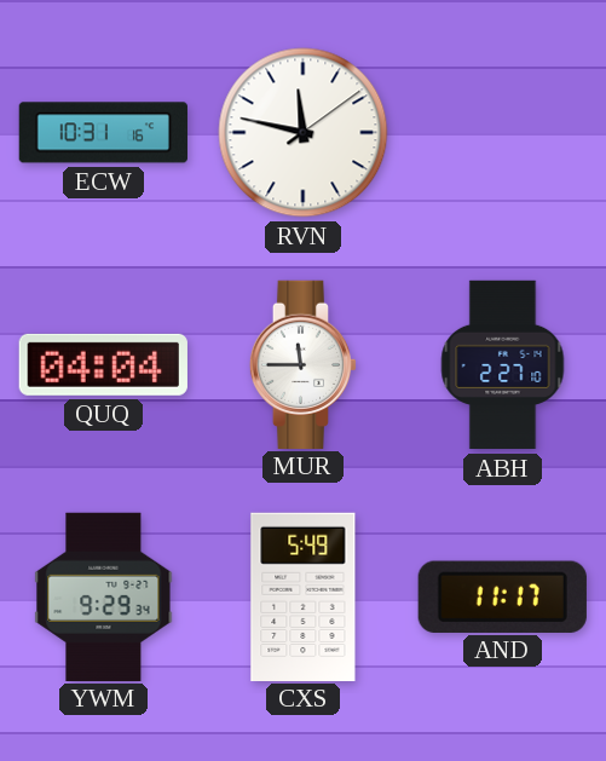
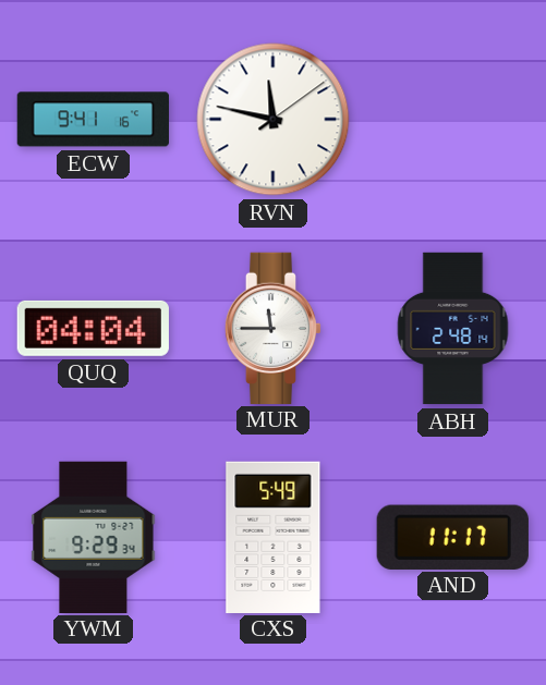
ECW: 10:31 -> 9:41
ABH: 2:27 -> 2:48
